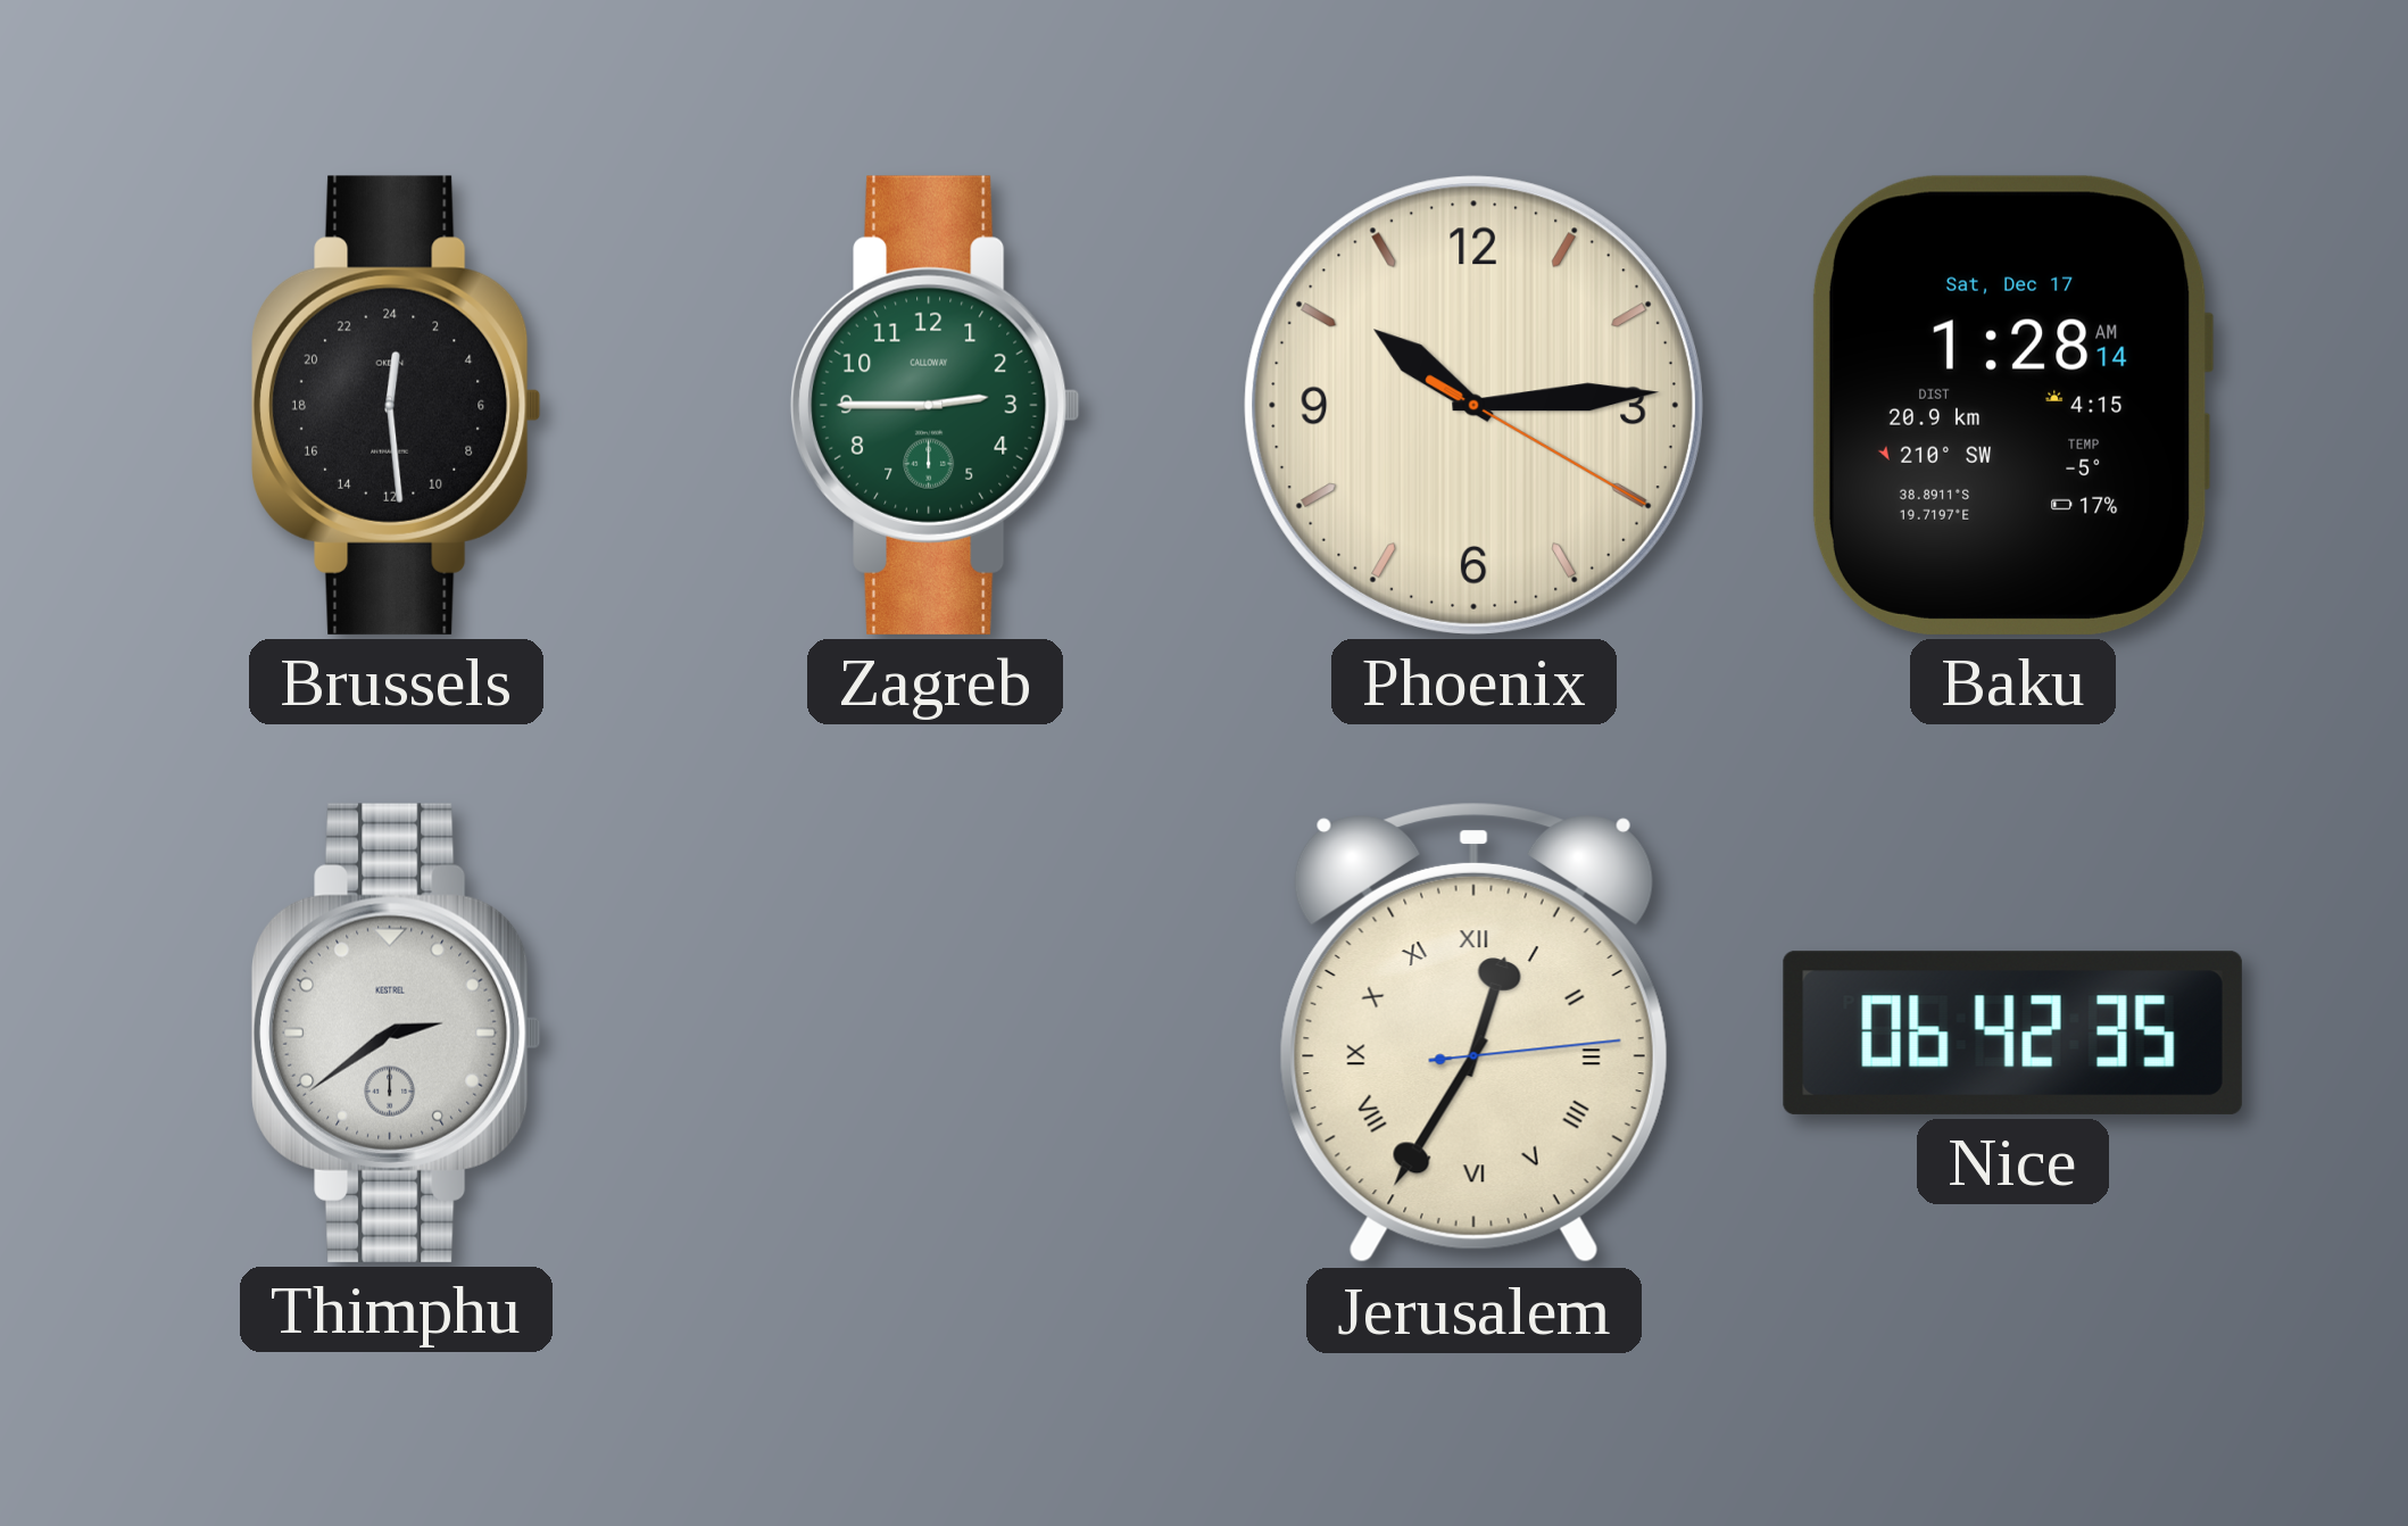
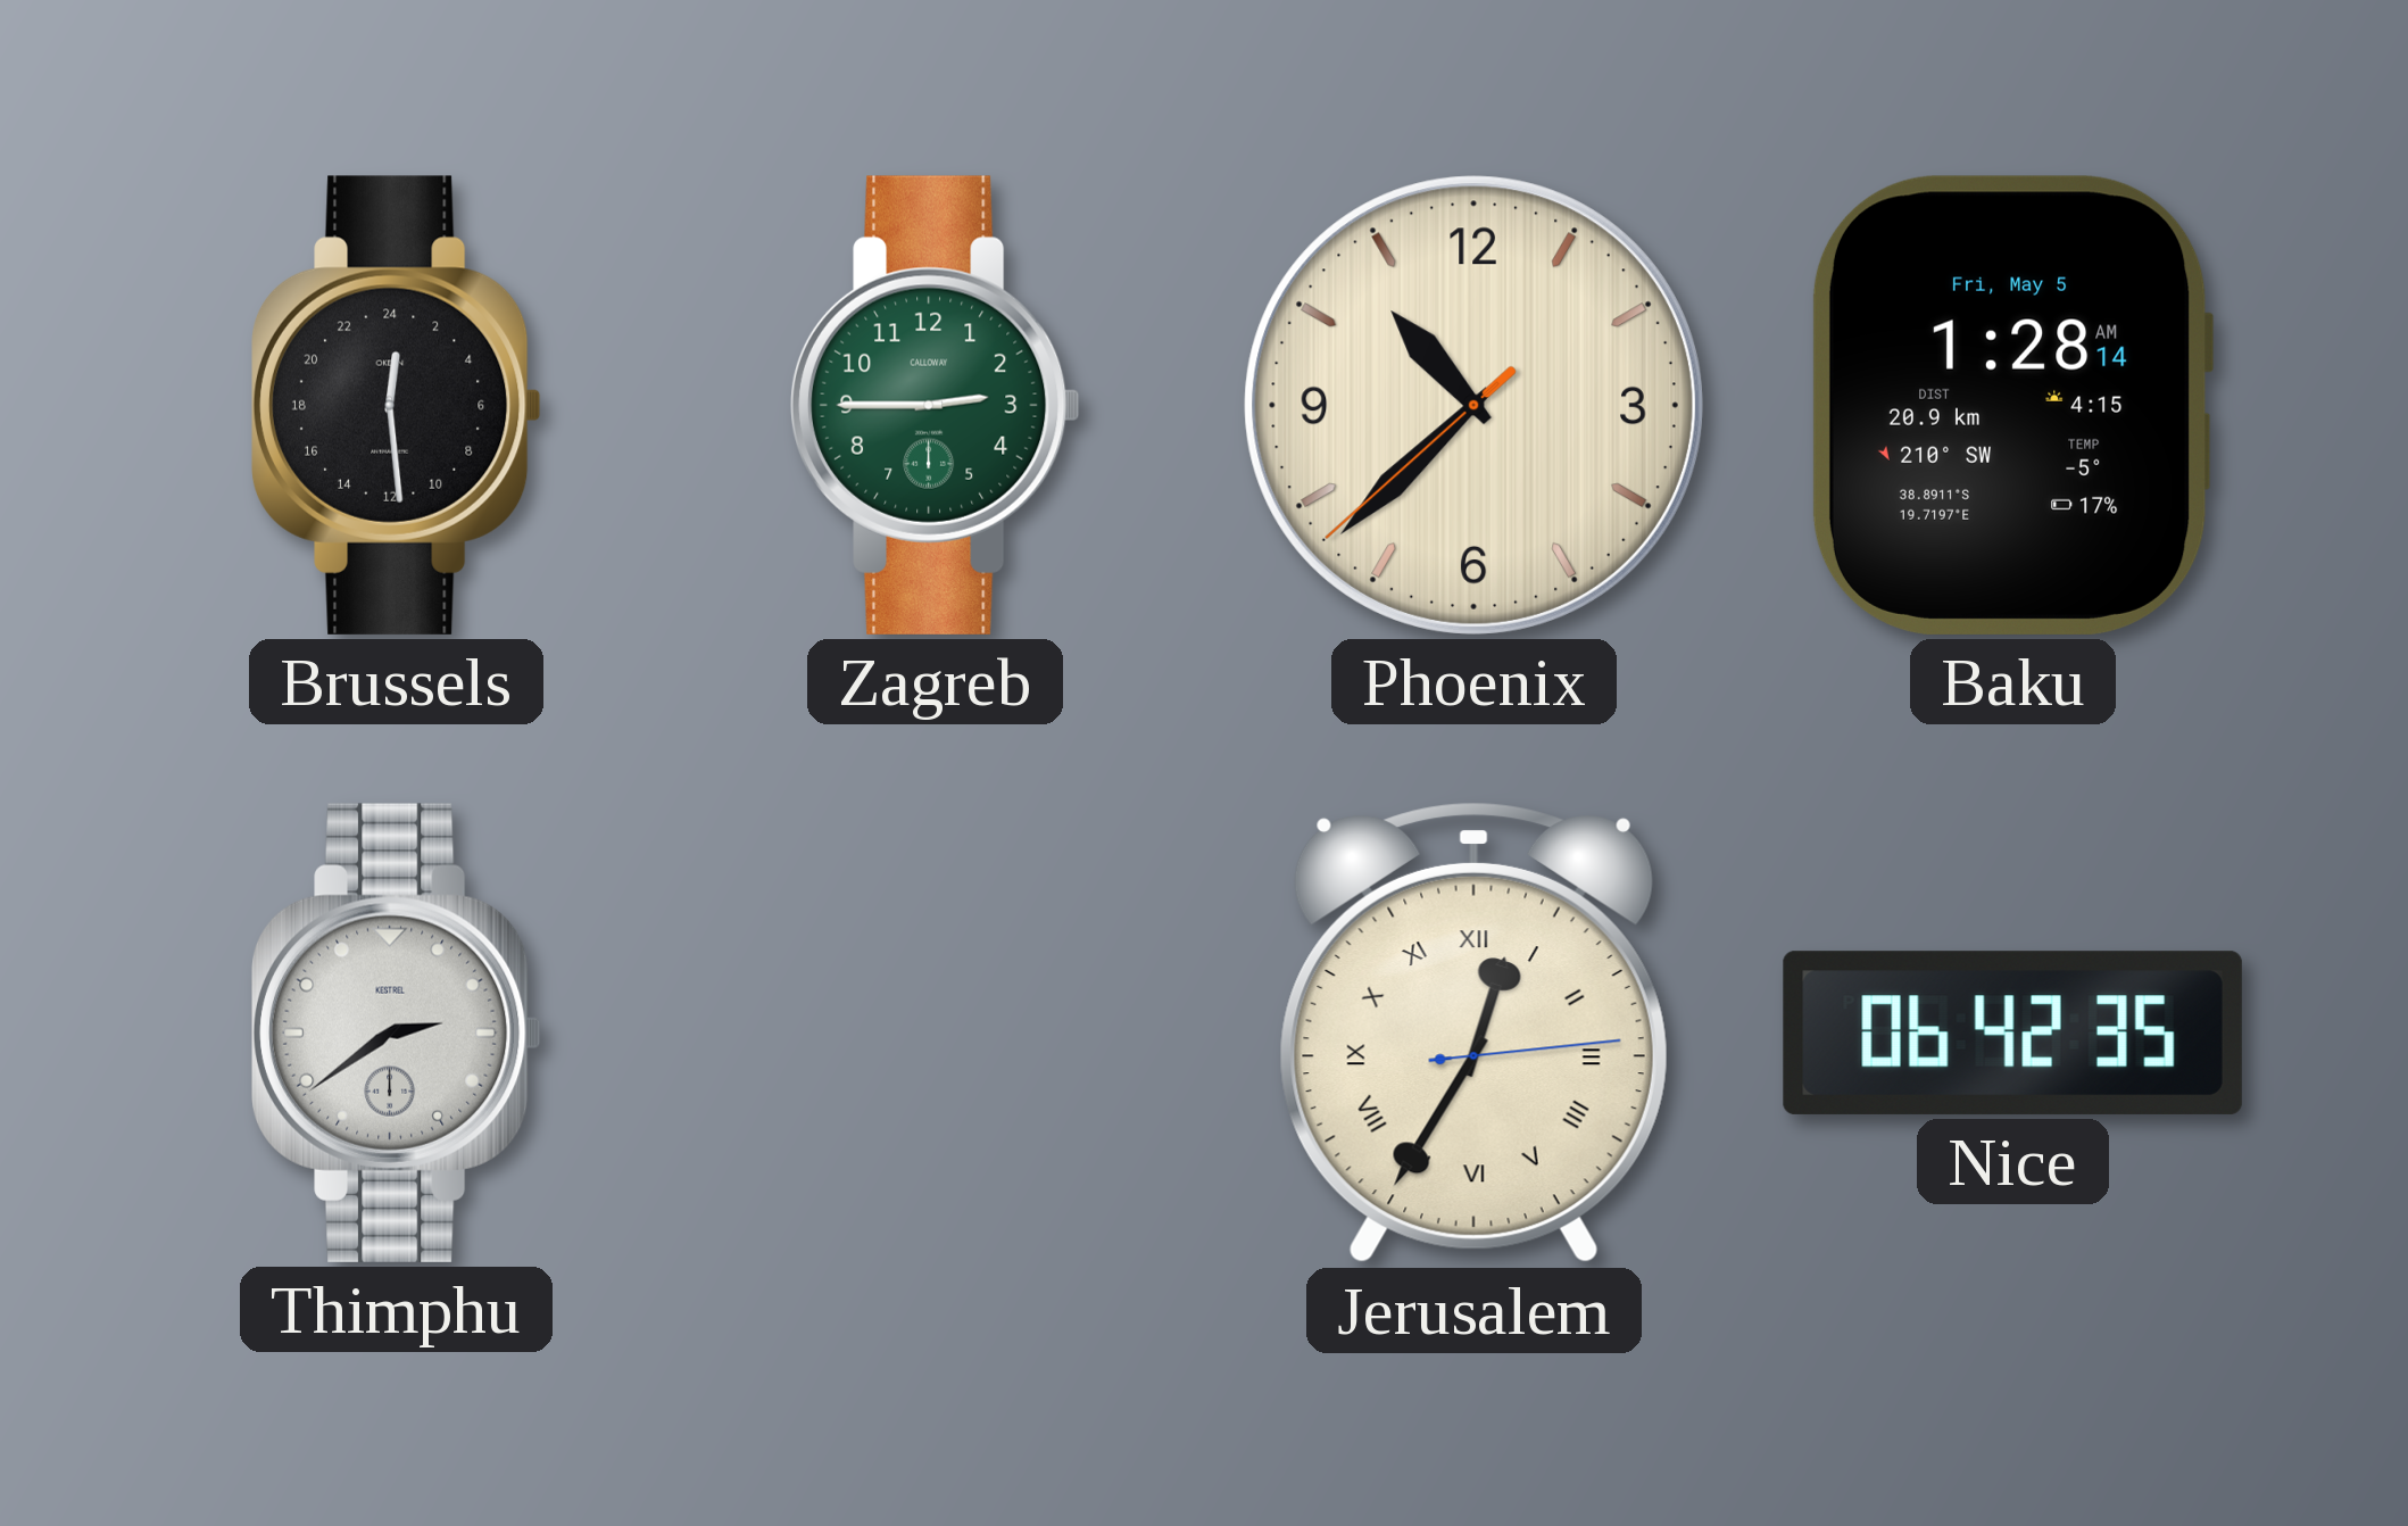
Phoenix: 10:14 -> 10:37
Baku date: Sat, Dec 17 -> Fri, May 5
